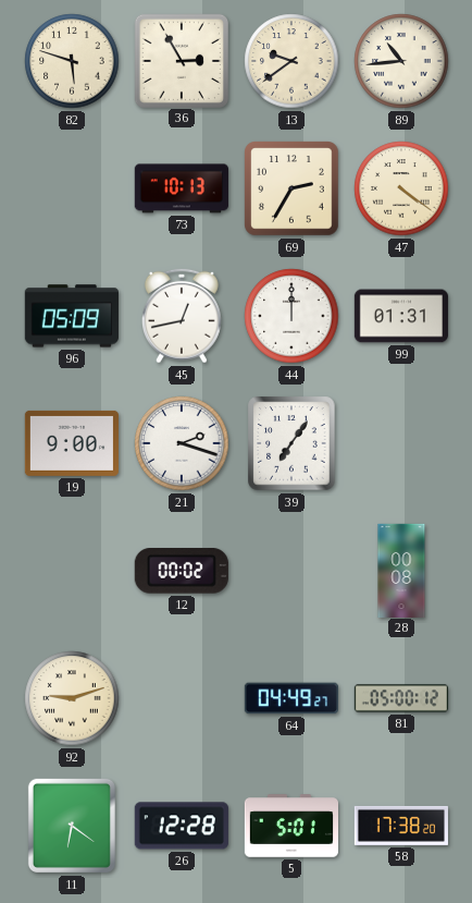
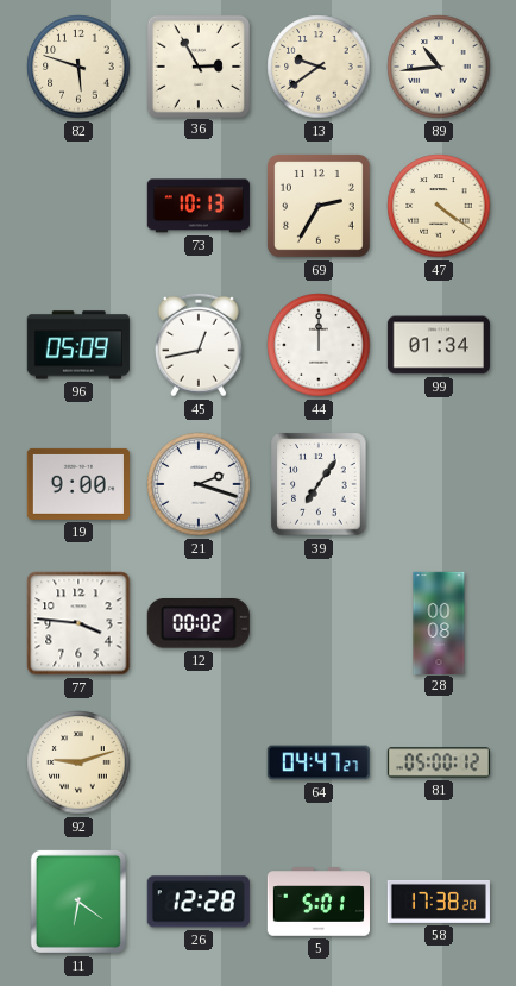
99: 01:31 -> 01:34
77: none -> 3:46
64: 04:49 -> 04:47
